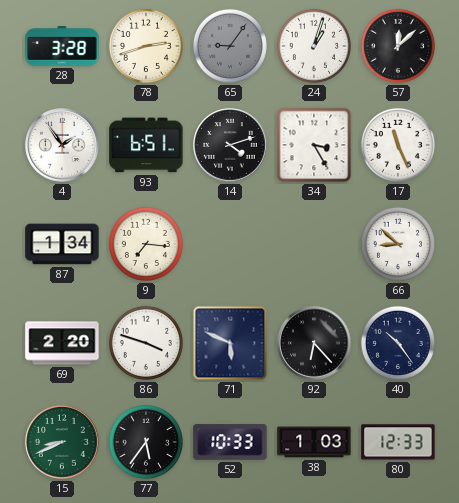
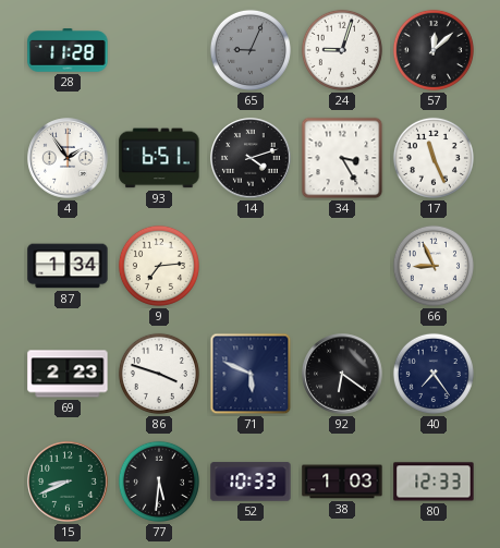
28: 3:28 -> 11:28
78: 2:42 -> none
65: 9:06 -> 9:04
24: 1:03 -> 9:03
9: 7:16 -> 7:14
66: 8:52 -> 8:56
69: 2:20 -> 2:23
92: 6:23 -> 6:21
40: 10:24 -> 7:24
77: 5:36 -> 5:31
